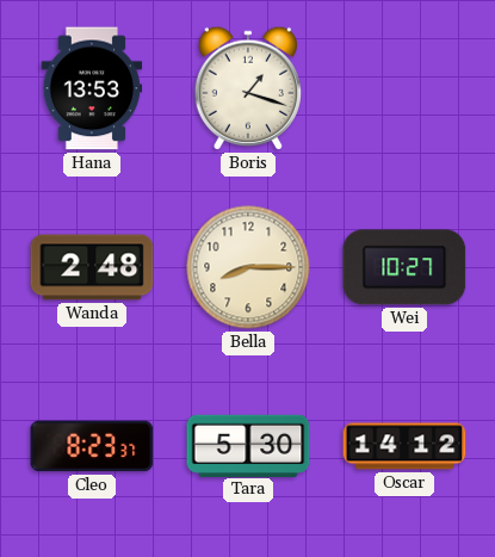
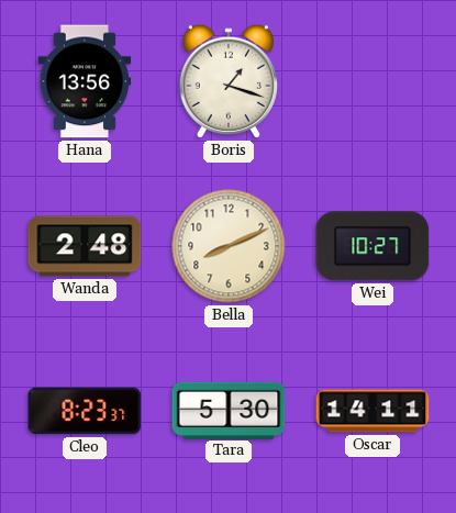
Hana: 13:53 -> 13:56
Bella: 8:15 -> 8:11
Oscar: 14:12 -> 14:11
